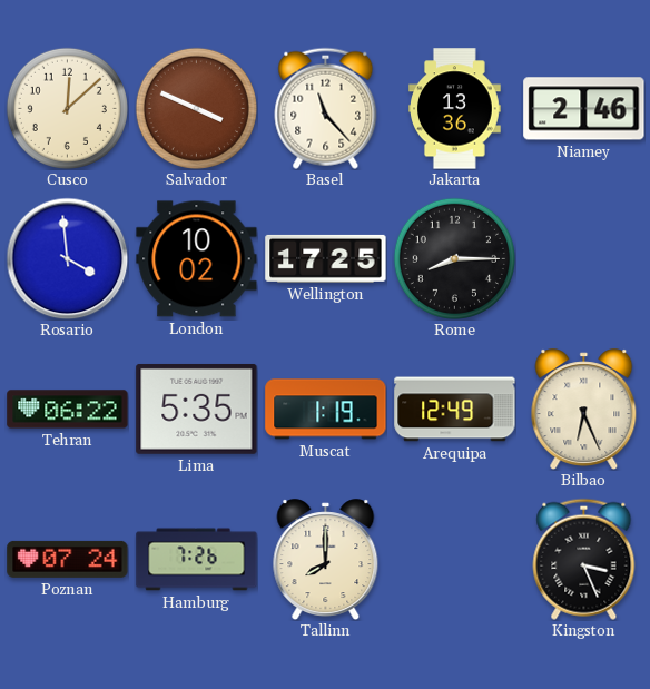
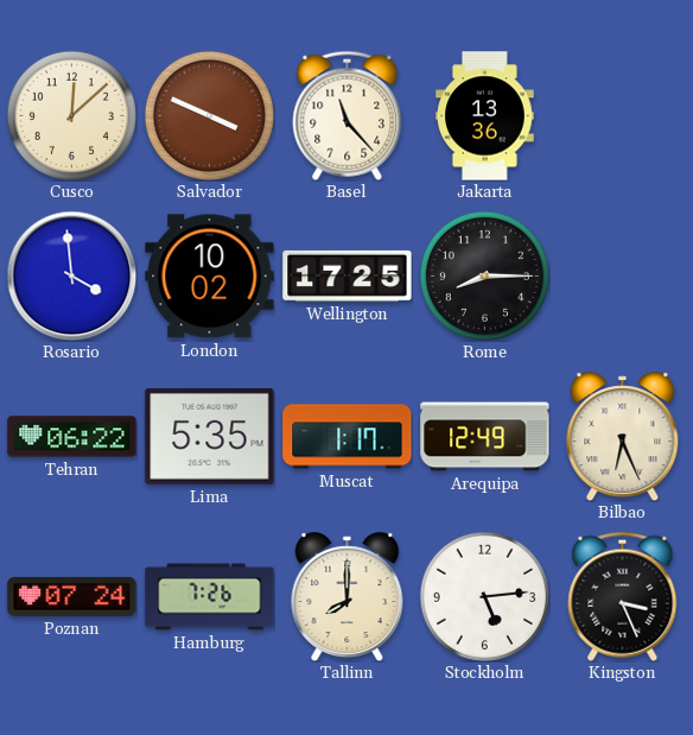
Niamey: 2:46 -> none
Muscat: 1:19 -> 1:17
Stockholm: none -> 5:14
